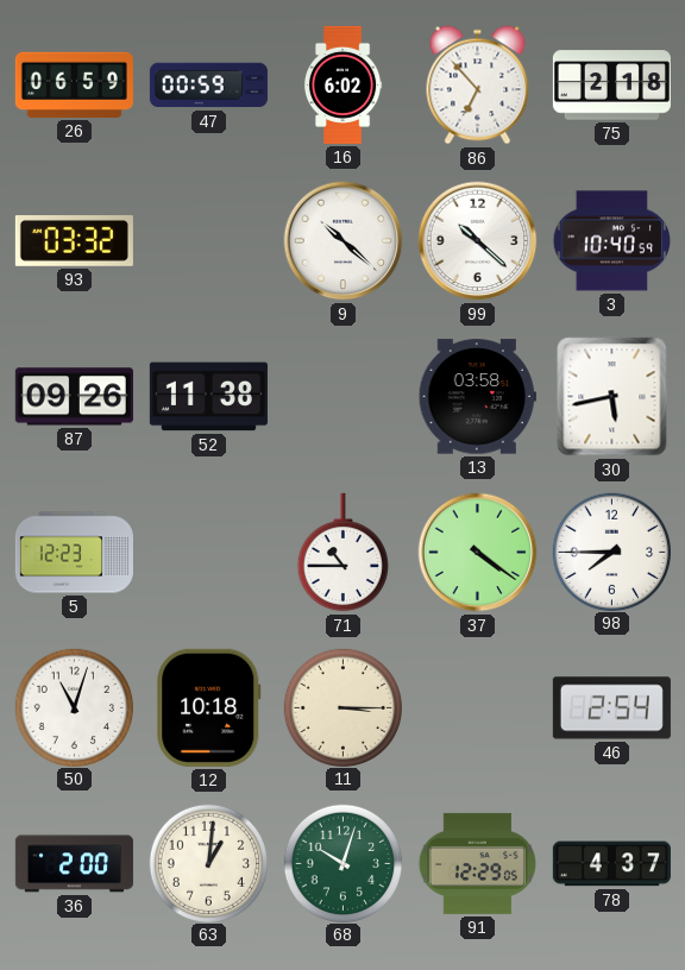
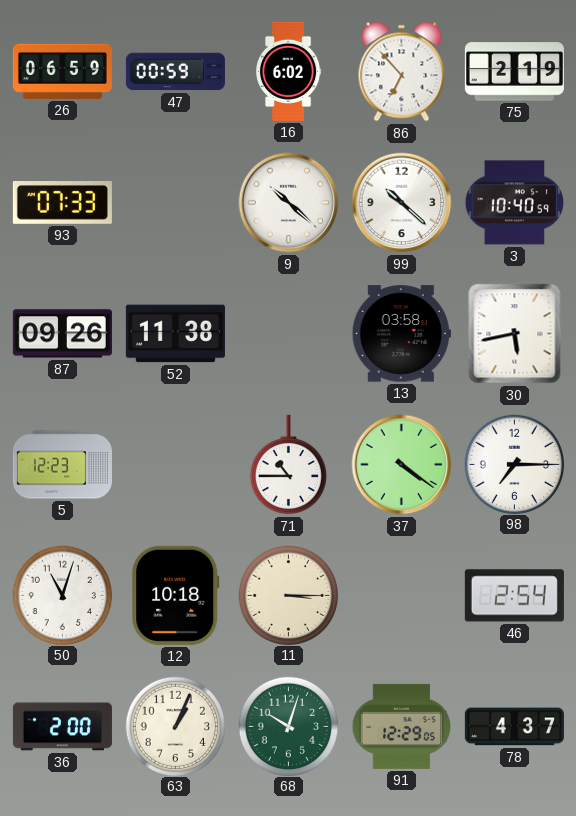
75: 2:18 -> 2:19
93: 03:32 -> 07:33
98: 7:45 -> 7:15
63: 1:01 -> 1:04
